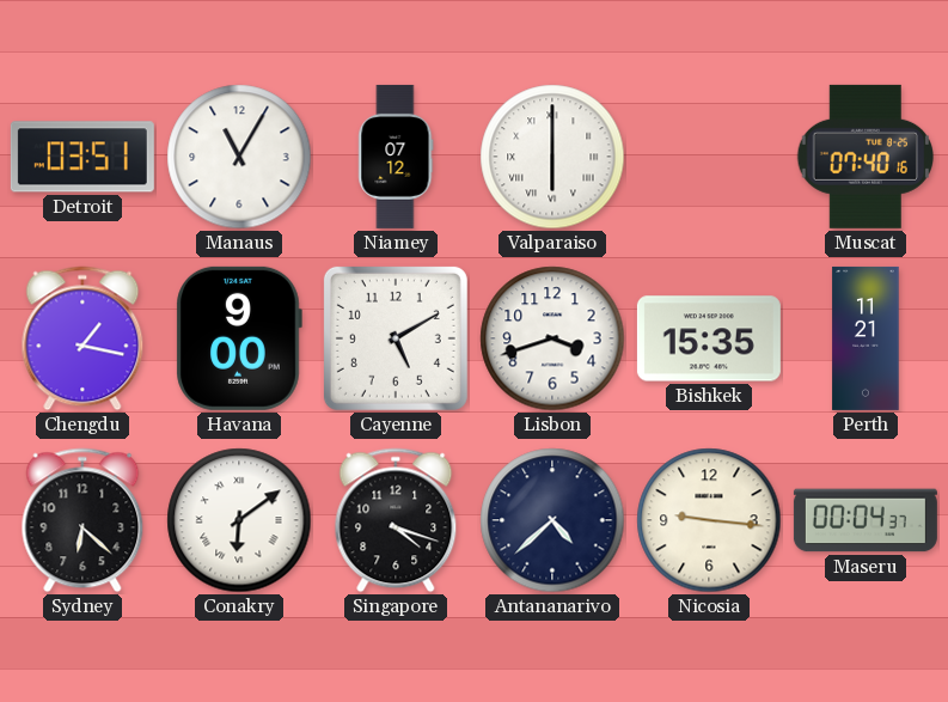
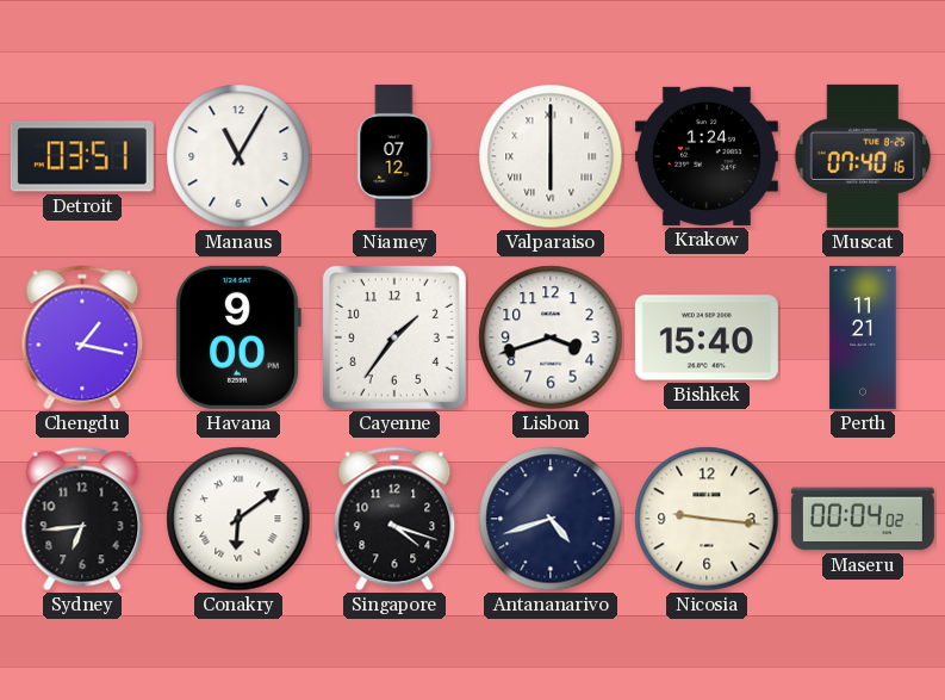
Krakow: none -> 1:24
Cayenne: 5:10 -> 1:36
Bishkek: 15:35 -> 15:40
Sydney: 6:22 -> 6:44
Antananarivo: 4:38 -> 4:42
Maseru: 00:04:37 -> 00:04:02
